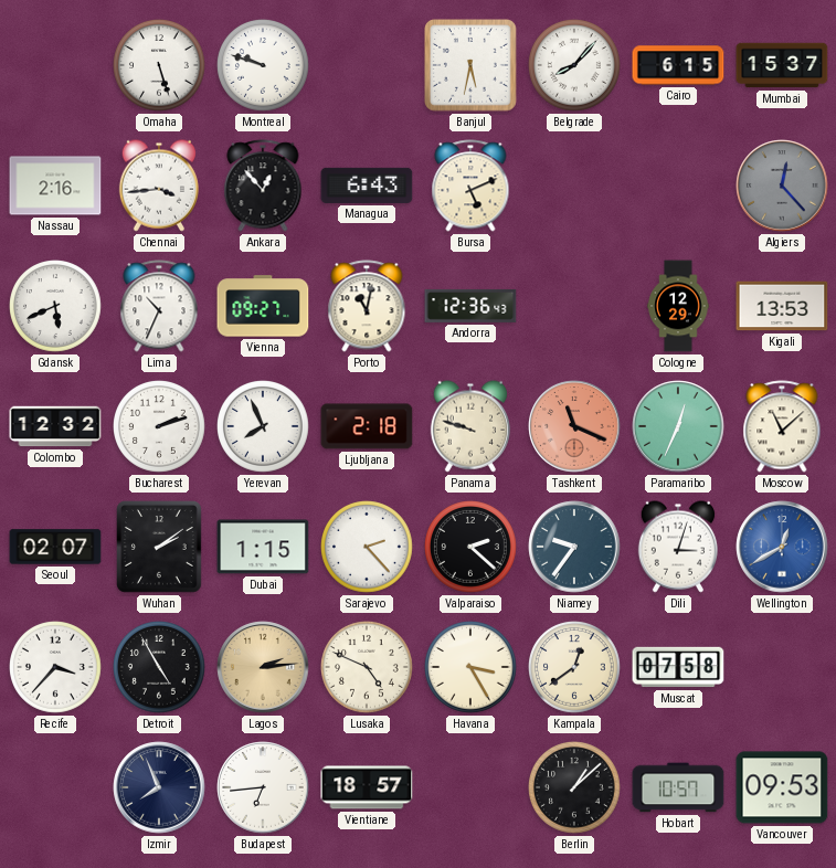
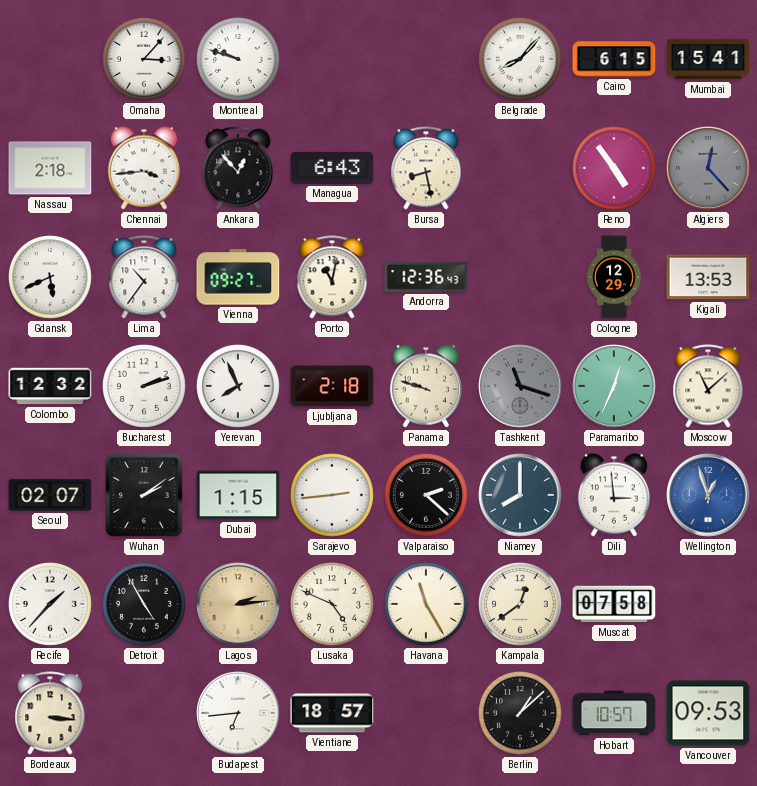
Omaha: 5:27 -> 3:07
Banjul: 5:32 -> none
Mumbai: 15:37 -> 15:41
Nassau: 2:16 -> 2:18
Bursa: 5:11 -> 8:28
Reno: none -> 4:54
Lima: 10:34 -> 10:36
Tashkent: 11:19 -> 11:18
Tashkent dial: salmon -> grey
Sarajevo: 2:23 -> 2:44
Niamey: 9:36 -> 8:00
Dili: 3:03 -> 2:59
Wellington: 12:40 -> 12:57
Recife: 3:37 -> 1:37
Havana: 3:25 -> 11:25
Bordeaux: none -> 3:16
Izmir: 7:56 -> none
